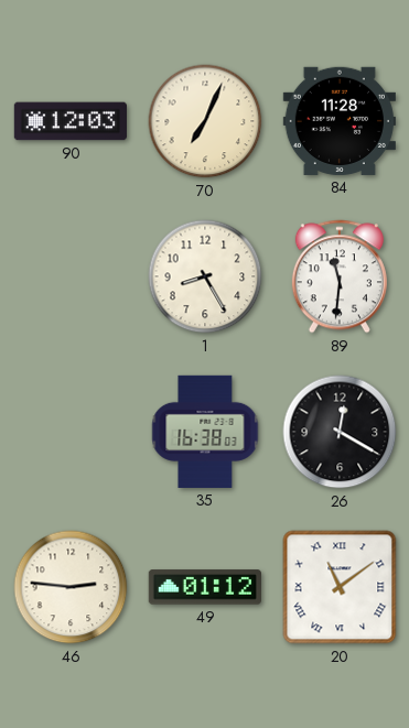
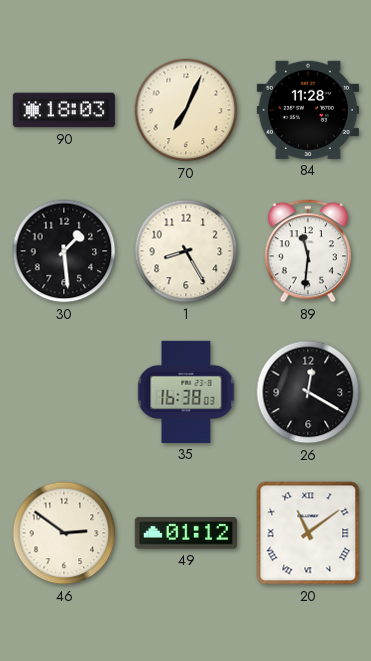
90: 12:03 -> 18:03
30: none -> 1:29
46: 2:46 -> 2:51
